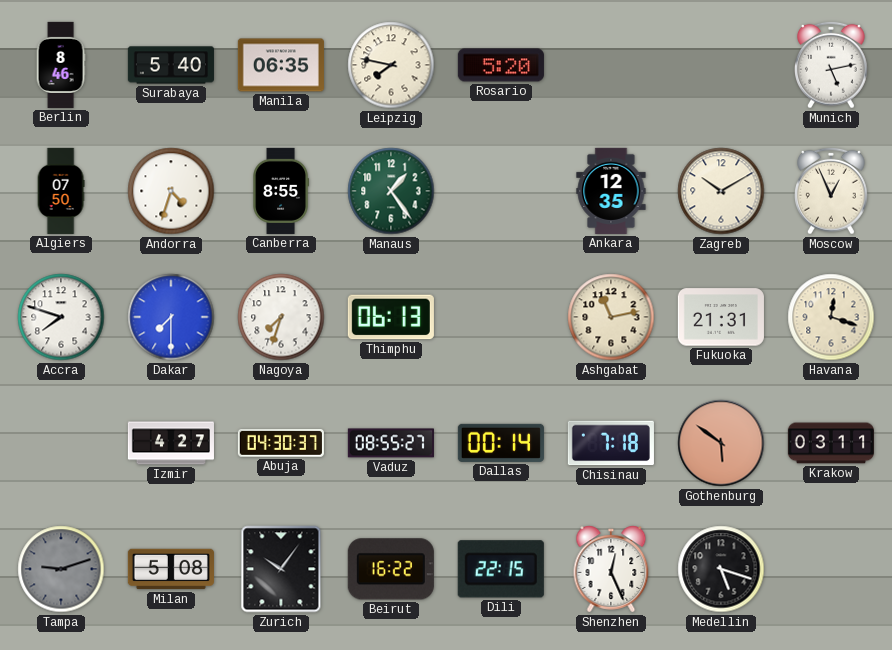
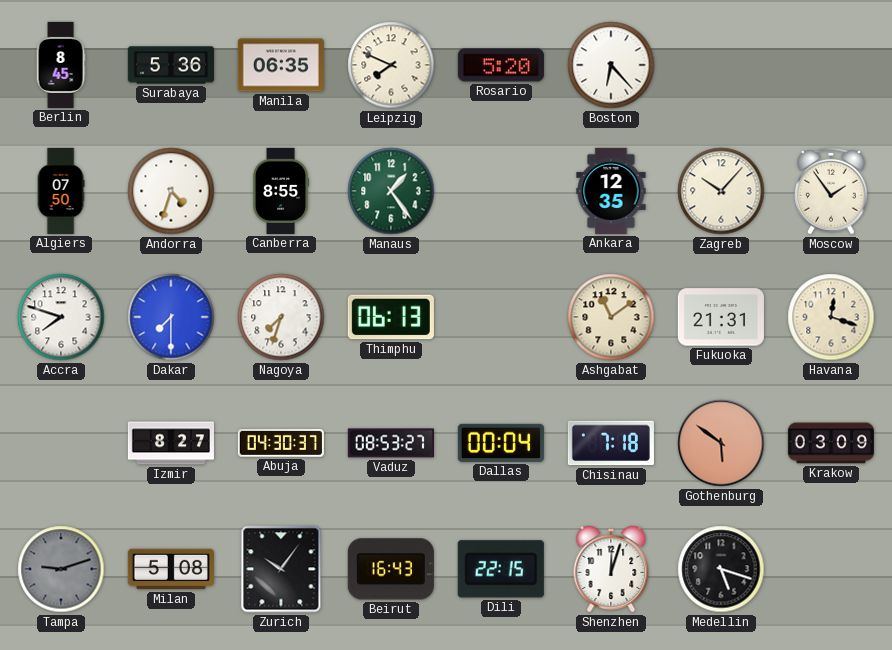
Berlin: 8:46 -> 8:45
Surabaya: 5:40 -> 5:36
Leipzig: 7:47 -> 7:49
Boston: none -> 6:23
Munich: 5:13 -> none
Zagreb: 10:10 -> 10:07
Moscow: 12:56 -> 1:54
Ashgabat: 11:13 -> 11:09
Izmir: 4:27 -> 8:27
Vaduz: 08:55 -> 08:53
Dallas: 00:14 -> 00:04
Krakow: 03:11 -> 03:09
Beirut: 16:22 -> 16:43
Shenzhen: 12:26 -> 12:03
